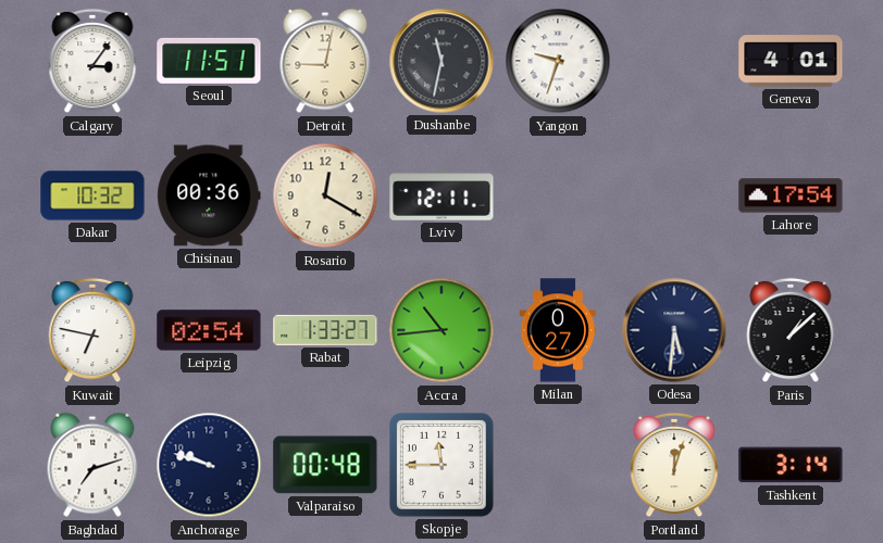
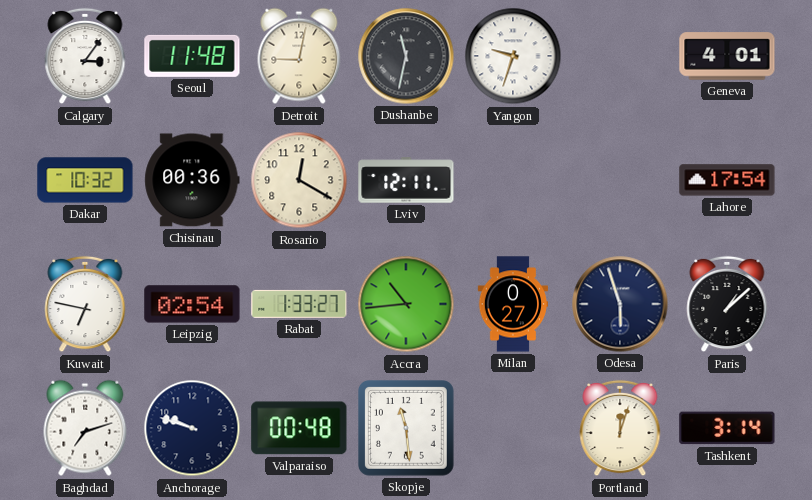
Seoul: 11:51 -> 11:48
Odesa: 5:31 -> 5:57
Skopje: 11:45 -> 11:29
